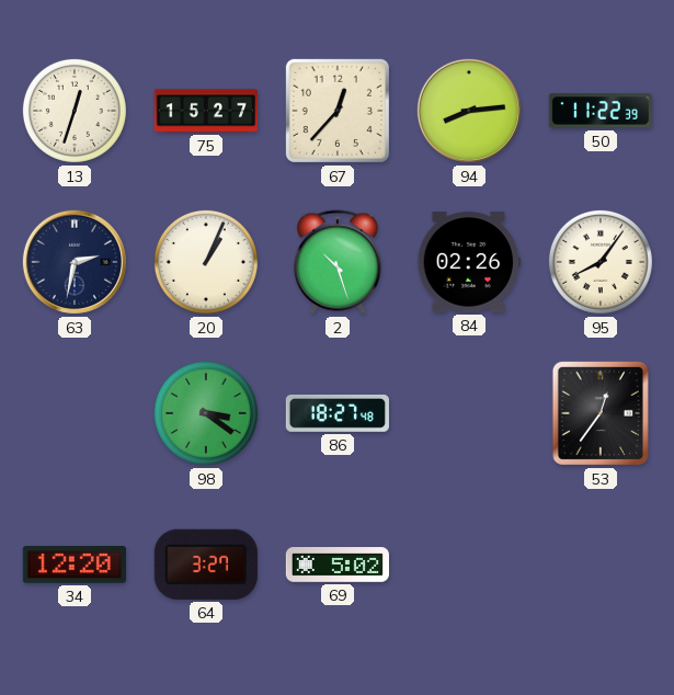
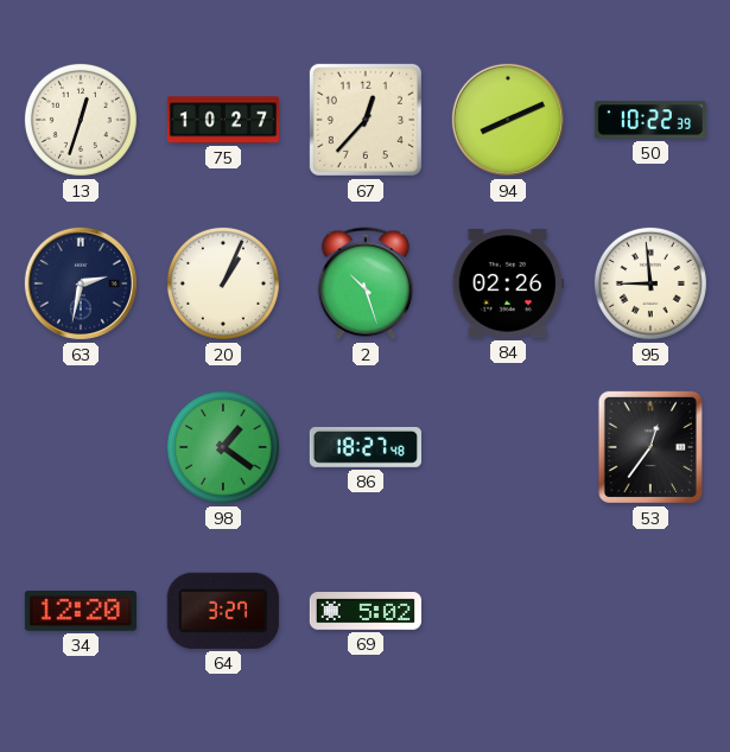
75: 15:27 -> 10:27
94: 8:14 -> 8:11
50: 11:22 -> 10:22
95: 8:06 -> 8:59
98: 3:21 -> 1:21
